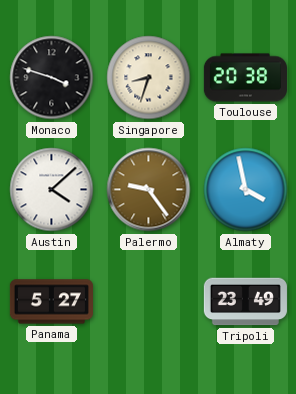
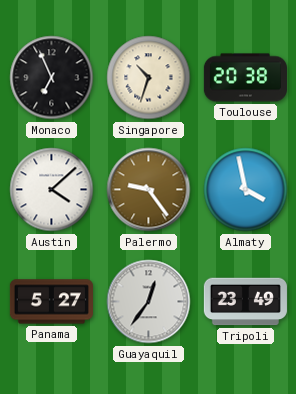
Monaco: 3:48 -> 6:56
Singapore: 8:33 -> 10:33
Guayaquil: none -> 12:36
